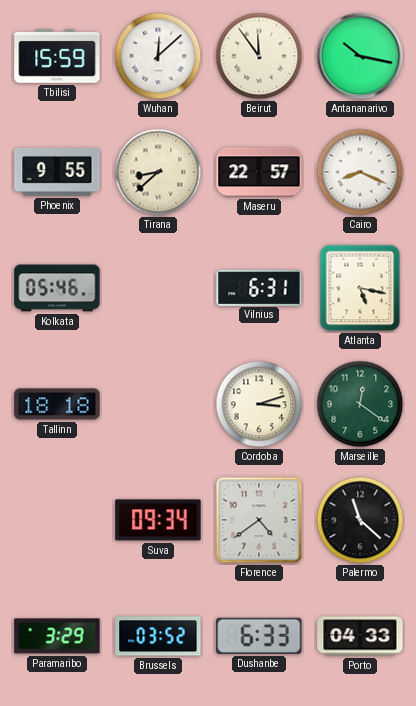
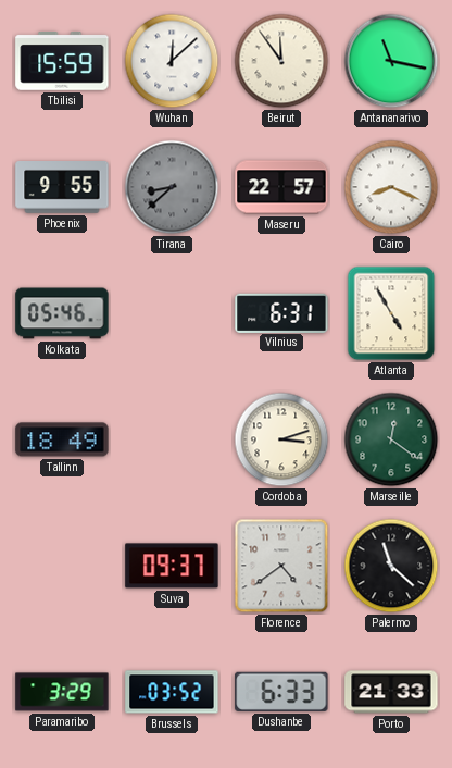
Antananarivo: 10:17 -> 11:17
Tirana dial: cream -> grey
Atlanta: 5:17 -> 4:55
Tallinn: 18:18 -> 18:49
Suva: 09:34 -> 09:37
Porto: 04:33 -> 21:33
